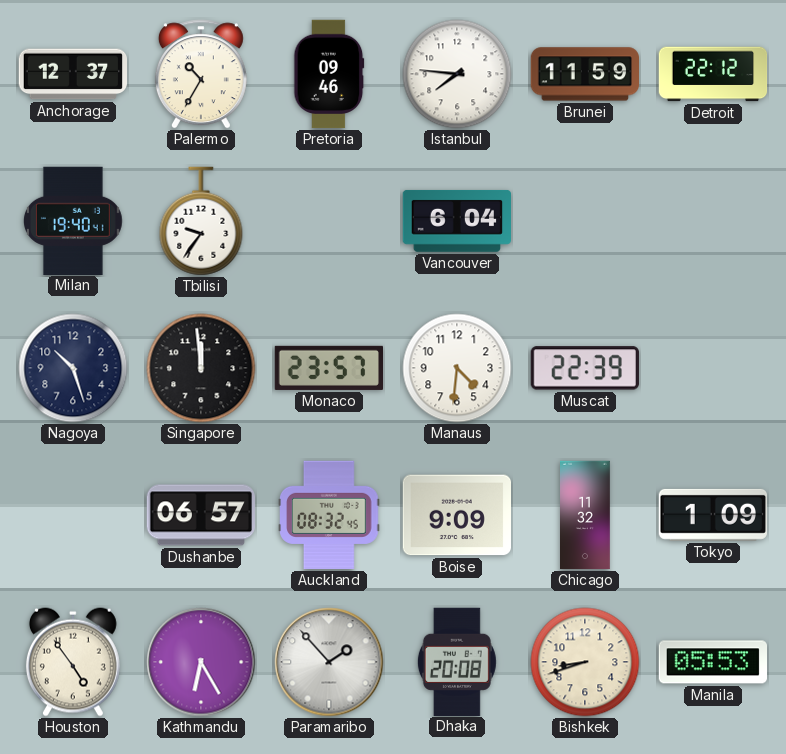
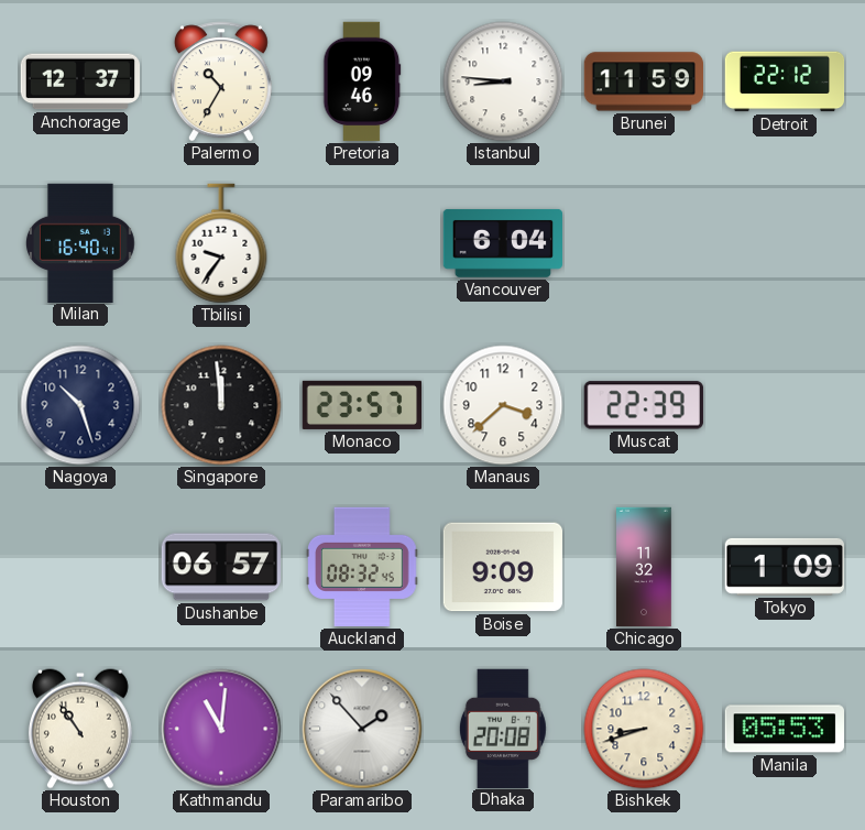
Istanbul: 7:46 -> 8:46
Milan: 19:40 -> 16:40
Manaus: 4:31 -> 3:38
Houston: 4:54 -> 10:54
Kathmandu: 6:25 -> 11:01
